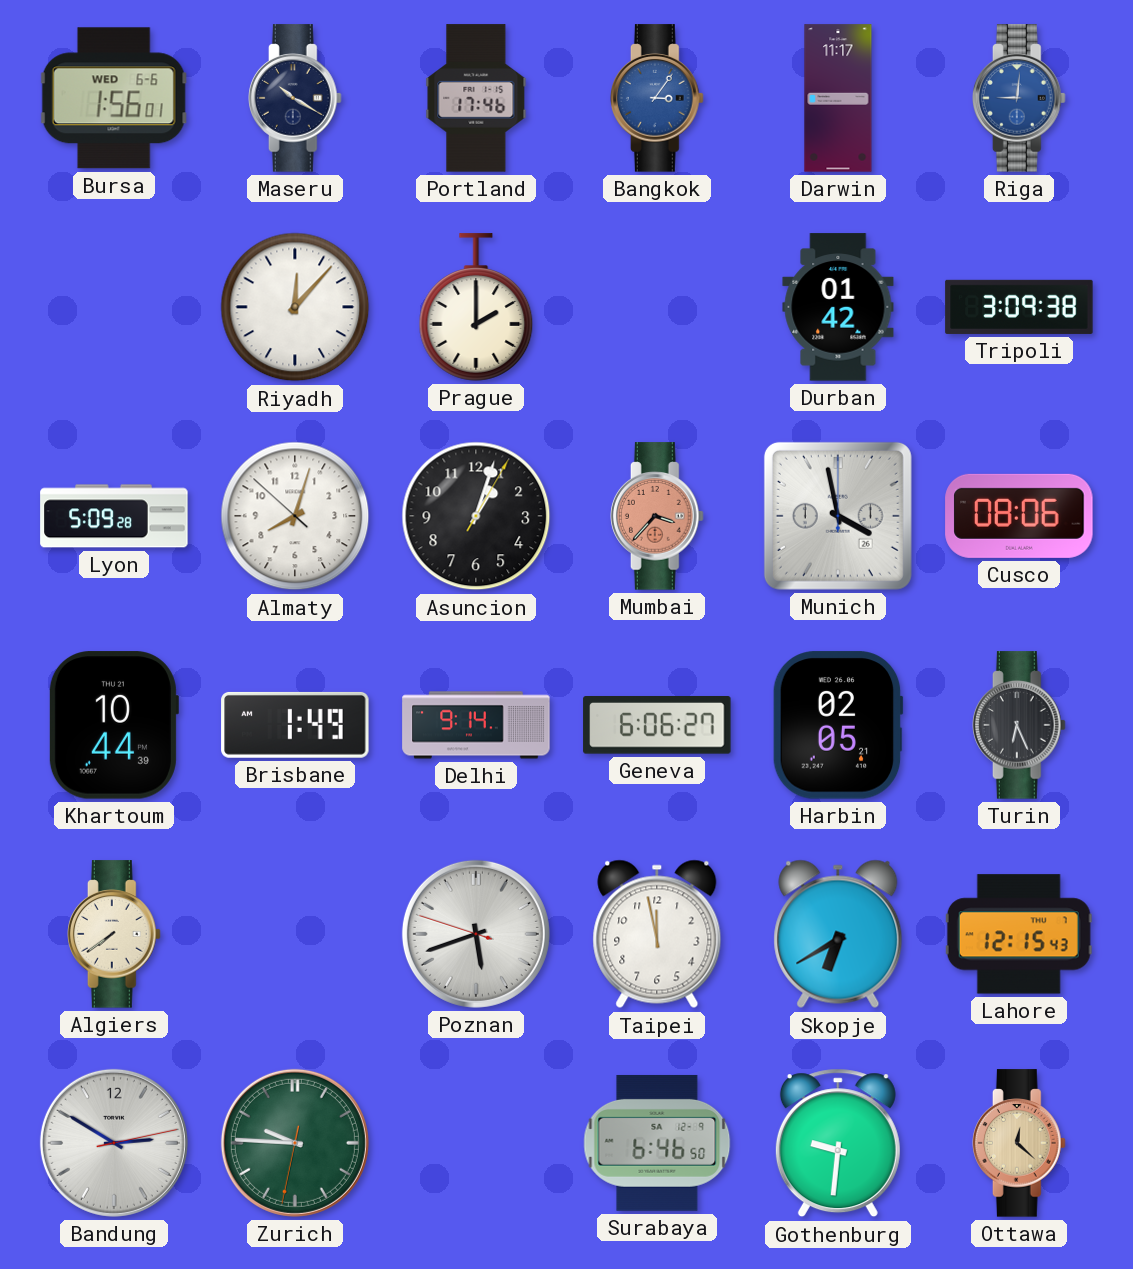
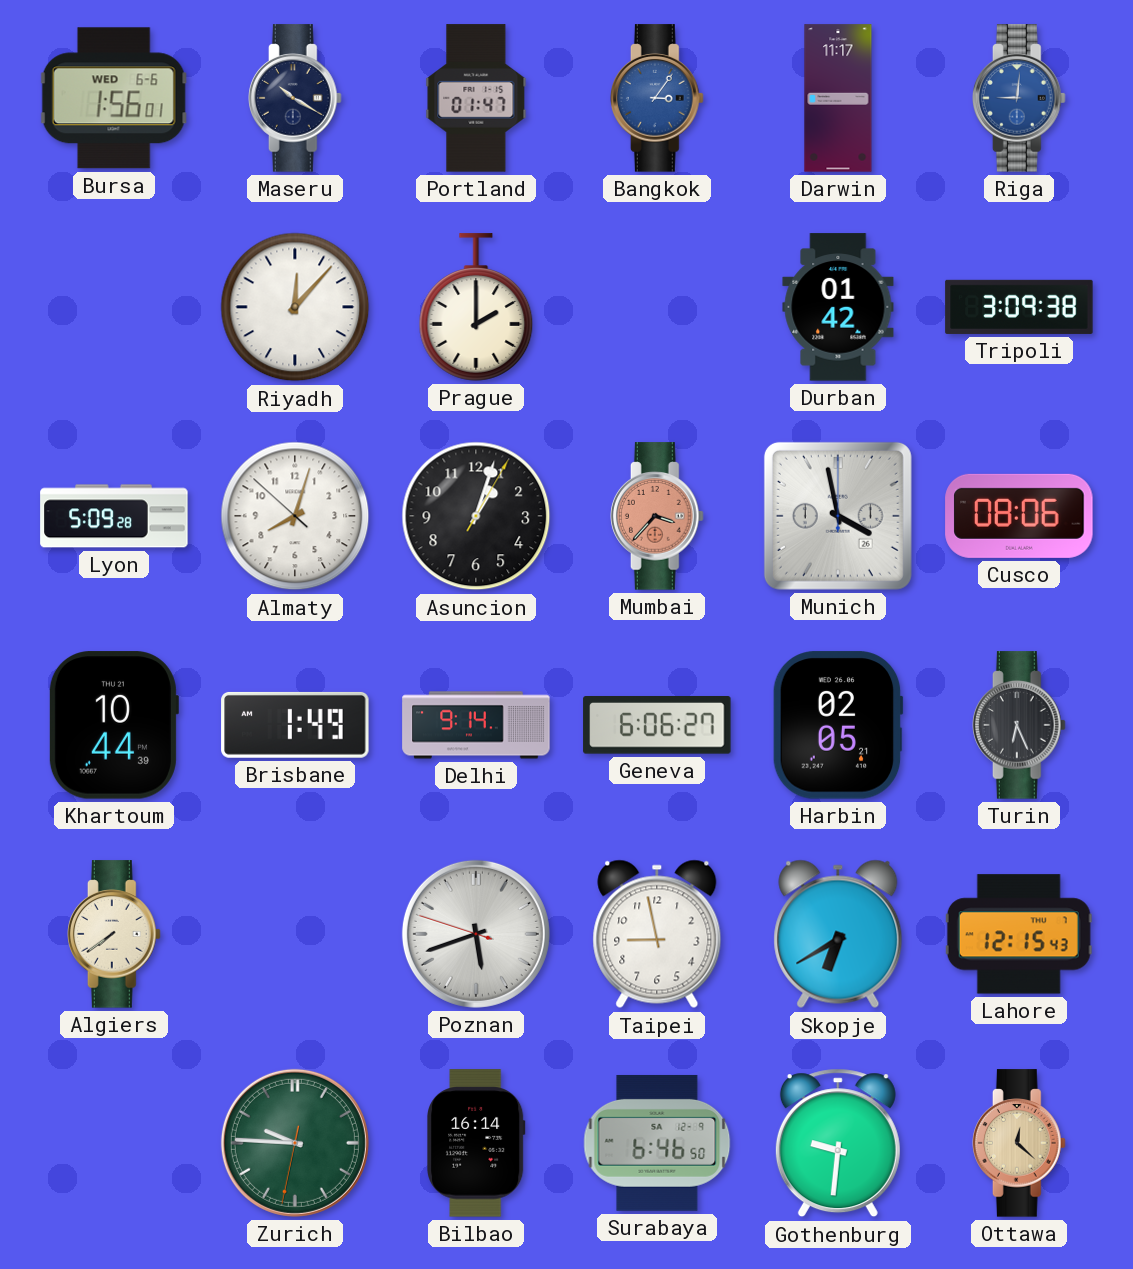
Portland: 17:46 -> 01:47
Taipei: 11:58 -> 8:58
Bandung: 2:50 -> none
Bilbao: none -> 16:14
